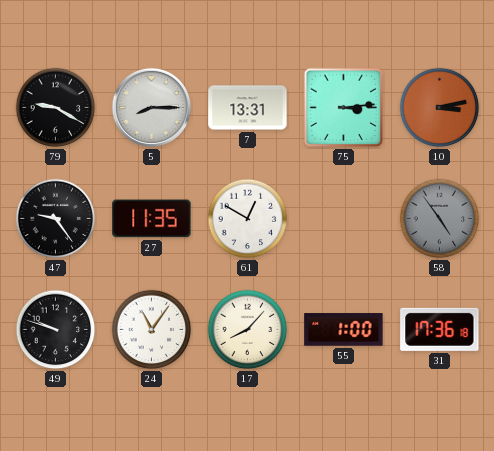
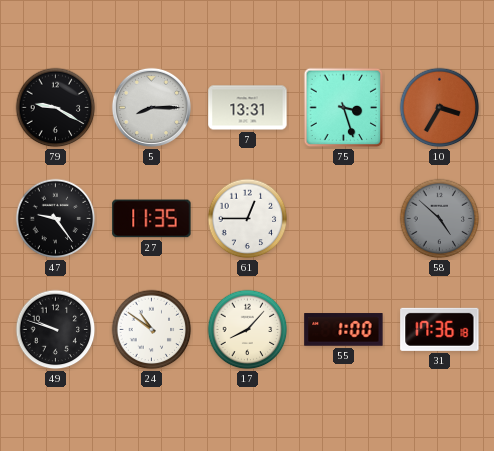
75: 3:14 -> 3:27
10: 3:13 -> 3:35
61: 12:50 -> 12:45
58: 4:54 -> 4:52
24: 11:06 -> 10:51
